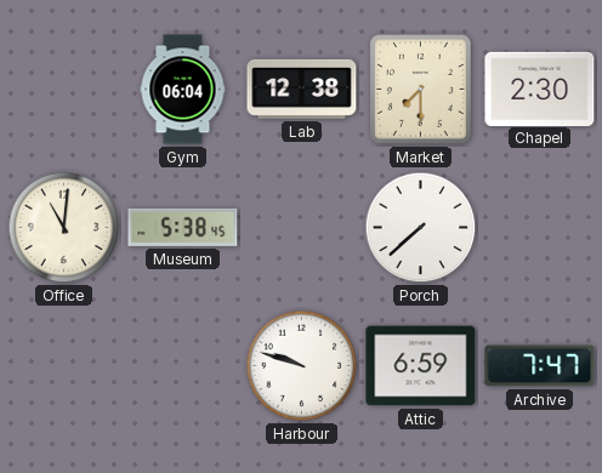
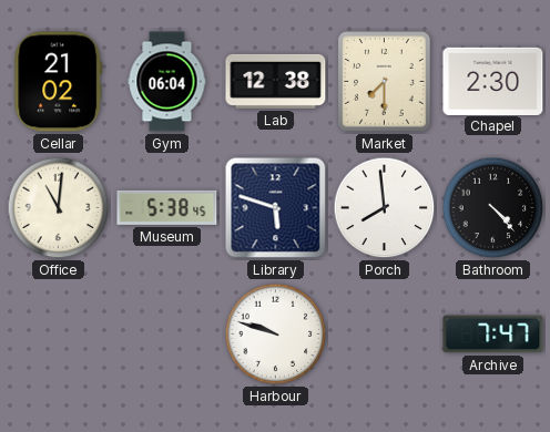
Cellar: none -> 21:02
Library: none -> 5:48
Porch: 7:38 -> 7:59
Bathroom: none -> 4:23
Attic: 6:59 -> none
